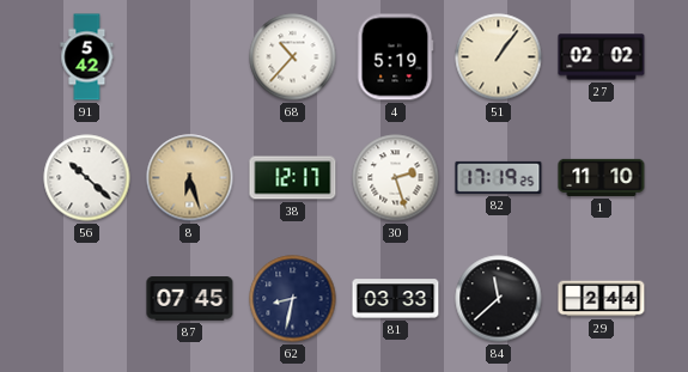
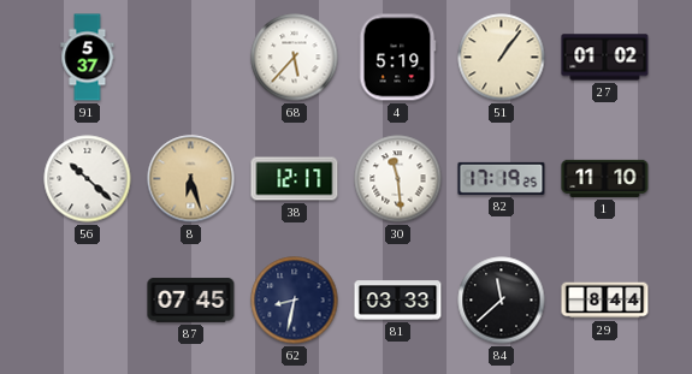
91: 5:42 -> 5:37
68: 10:37 -> 5:37
27: 02:02 -> 01:02
30: 2:27 -> 11:29
29: 2:44 -> 8:44
